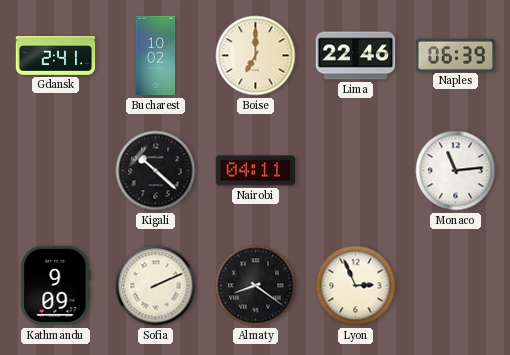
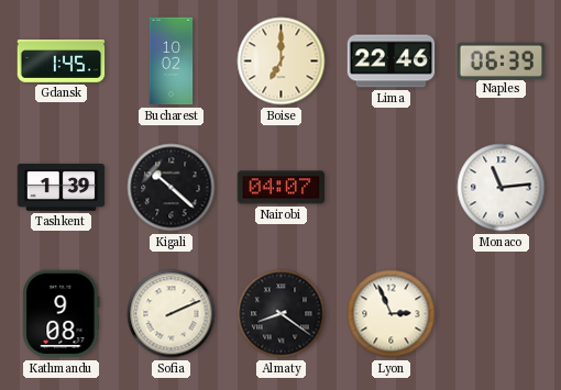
Gdansk: 2:41 -> 1:45
Tashkent: none -> 1:39
Nairobi: 04:11 -> 04:07
Kathmandu: 9:09 -> 9:08
